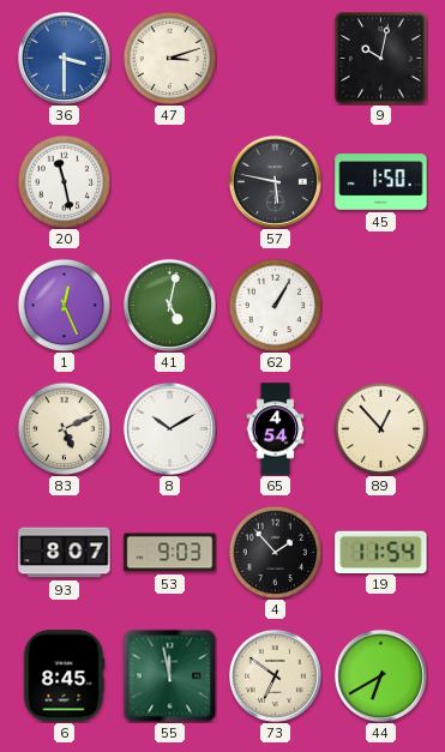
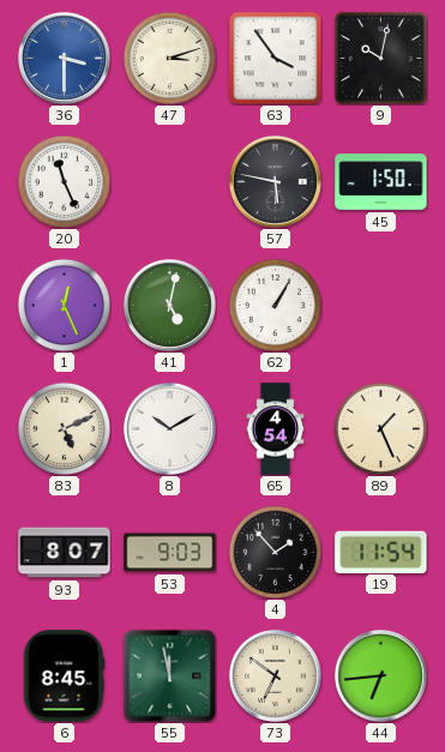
63: none -> 3:54
20: 11:28 -> 11:26
89: 12:53 -> 1:26
44: 6:40 -> 6:44
